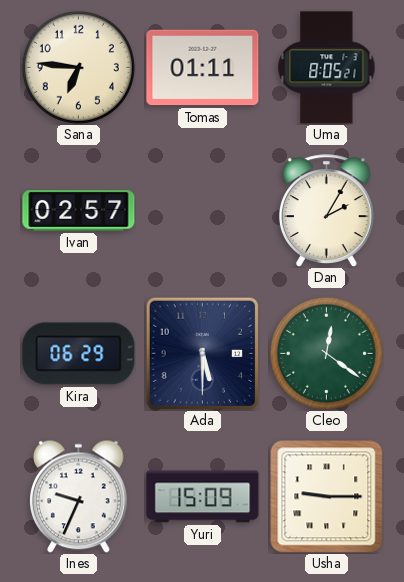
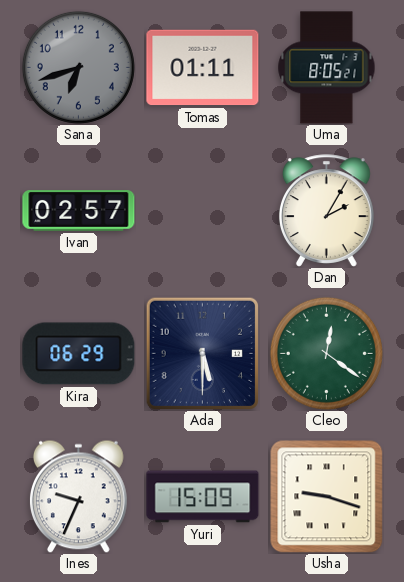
Sana: 6:46 -> 6:42
Sana dial: cream -> grey
Usha: 9:15 -> 9:18
